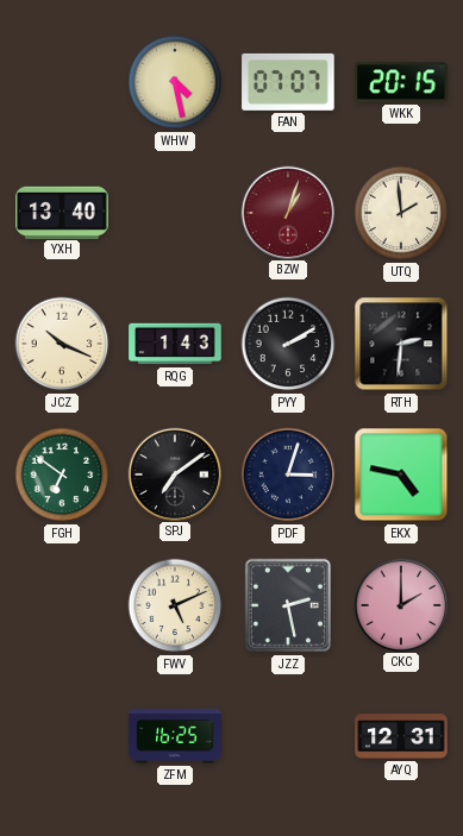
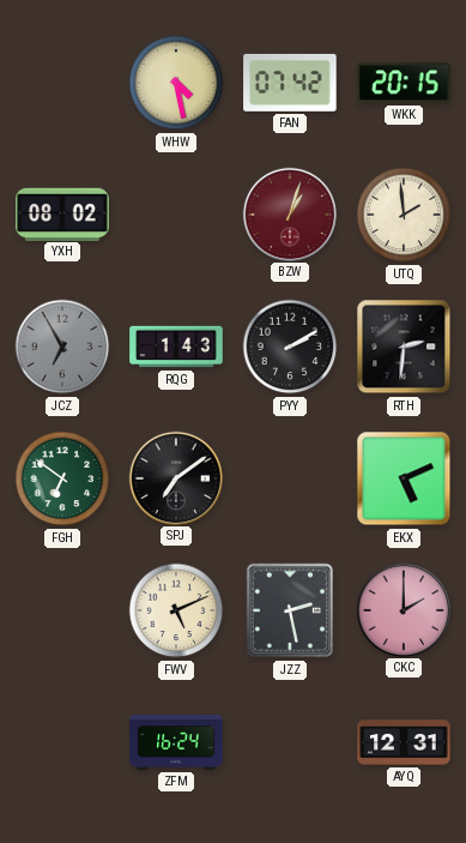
FAN: 07:07 -> 07:42
YXH: 13:40 -> 08:02
JCZ: 10:19 -> 6:55
JCZ dial: cream -> grey
PDF: 3:03 -> none
EKX: 4:47 -> 5:11
ZFM: 16:25 -> 16:24
